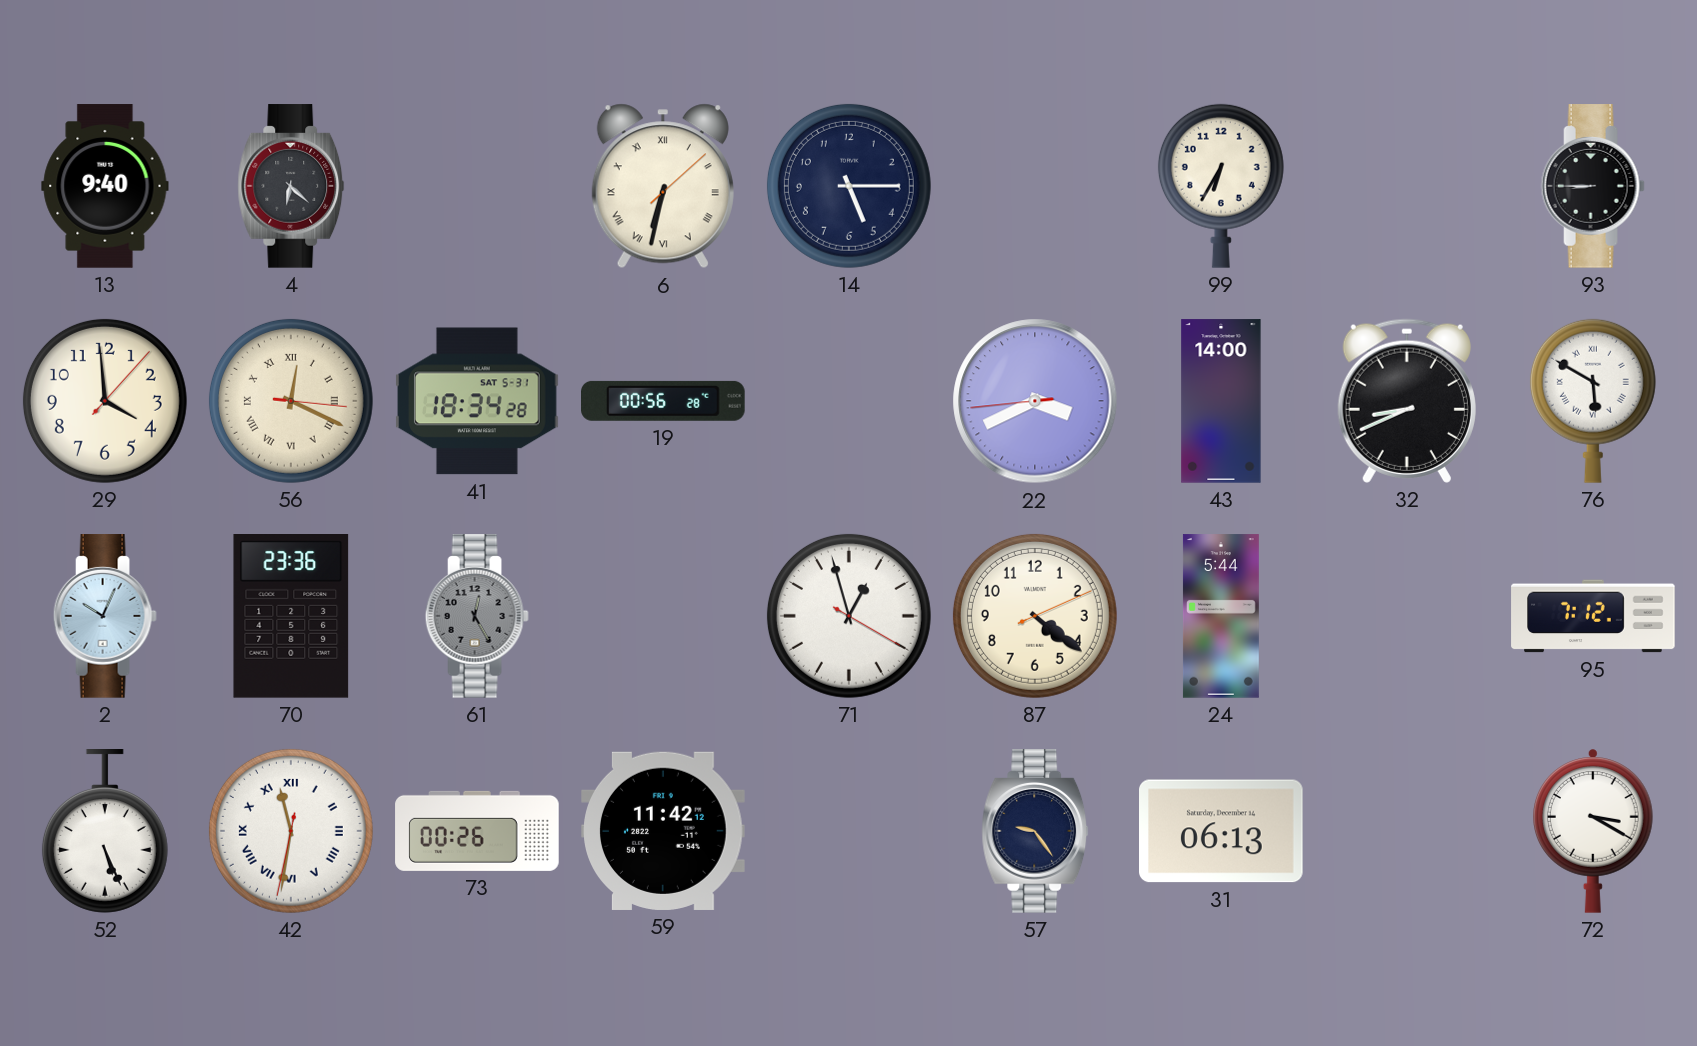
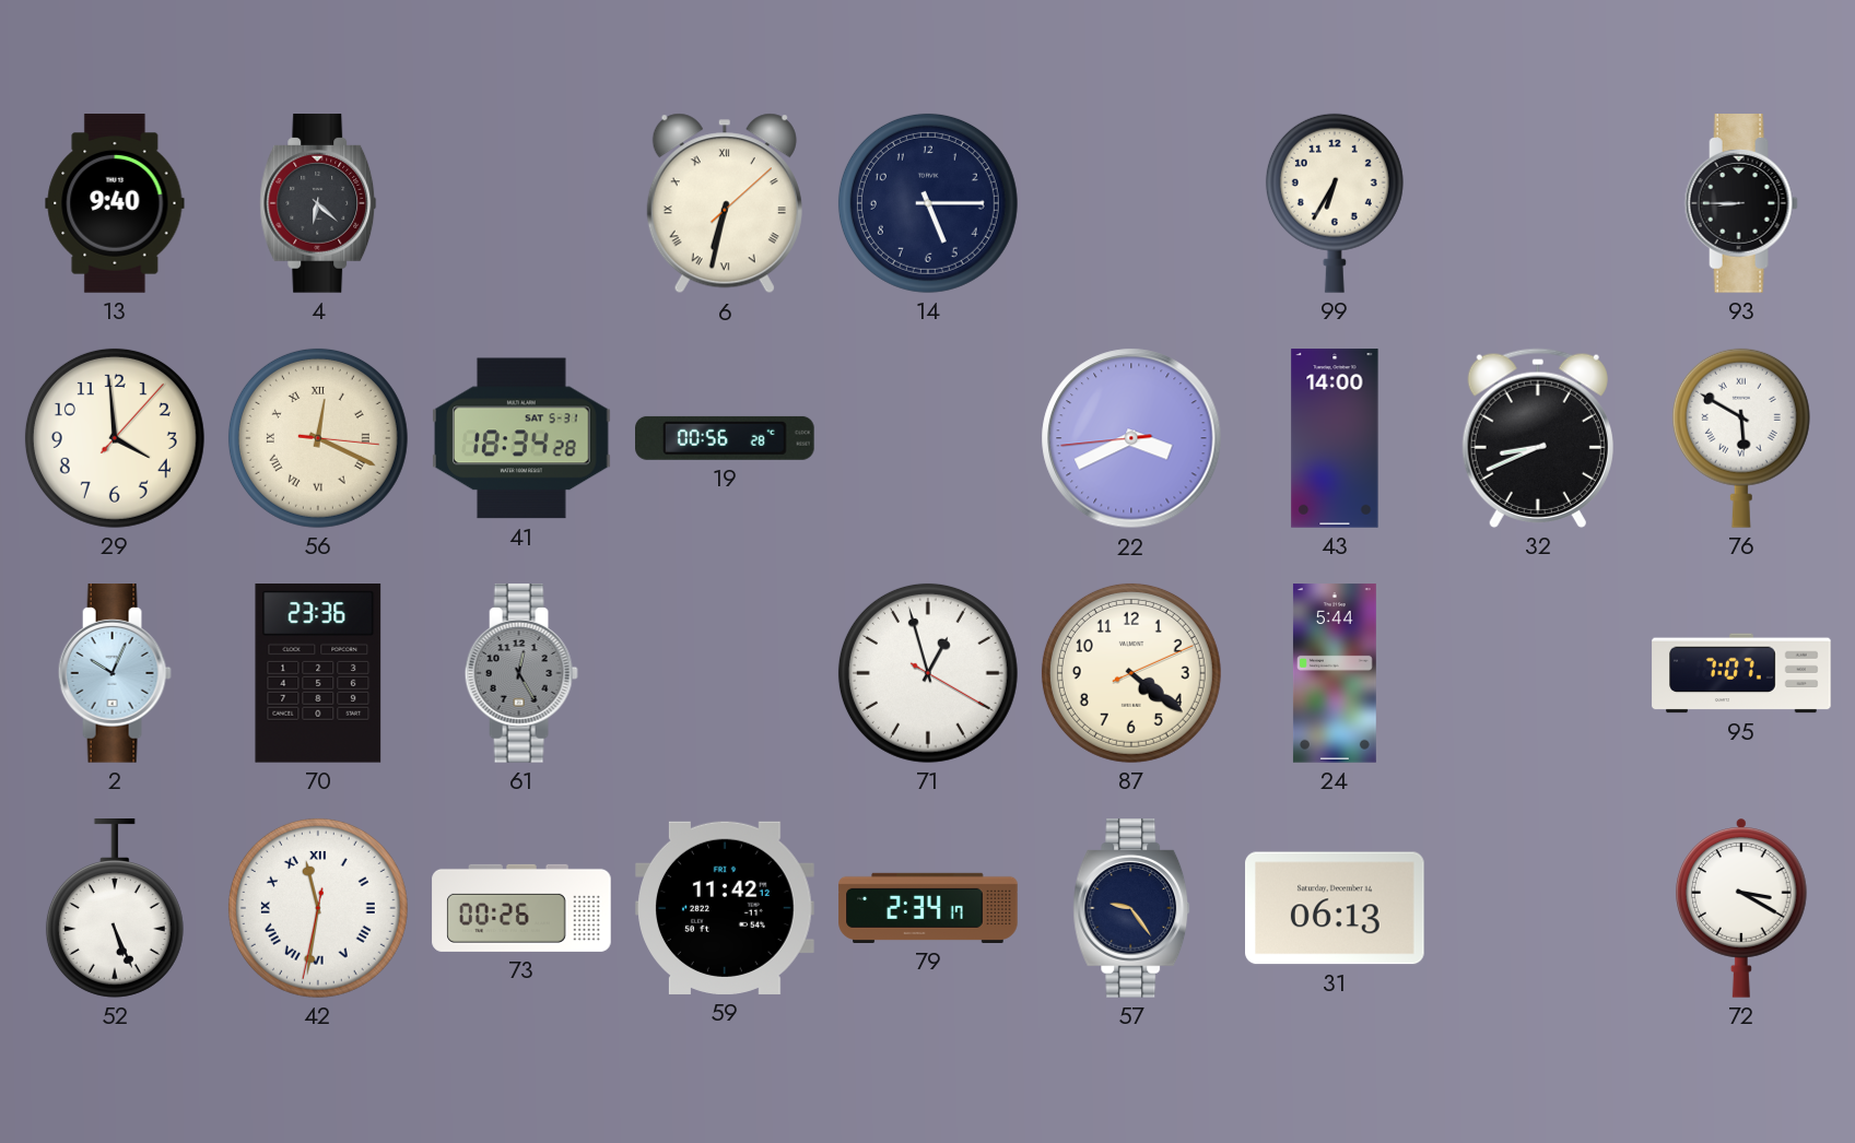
95: 7:12 -> 7:07
79: none -> 2:34
